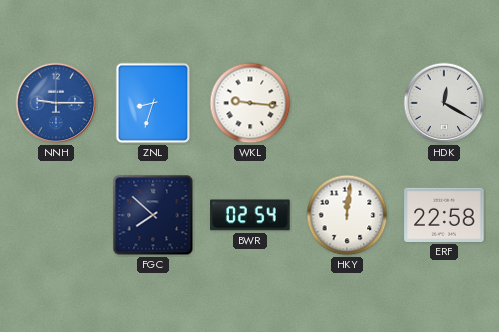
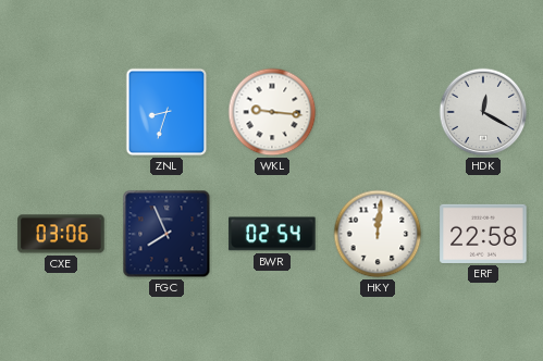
NNH: 9:15 -> none
CXE: none -> 03:06
FGC: 7:52 -> 7:56
